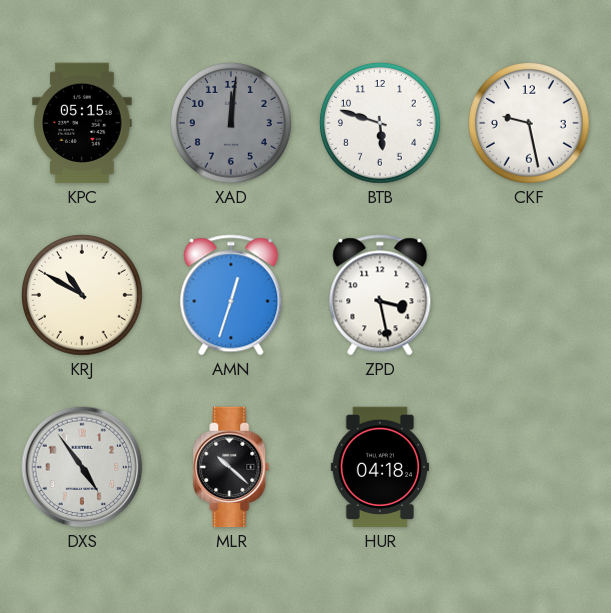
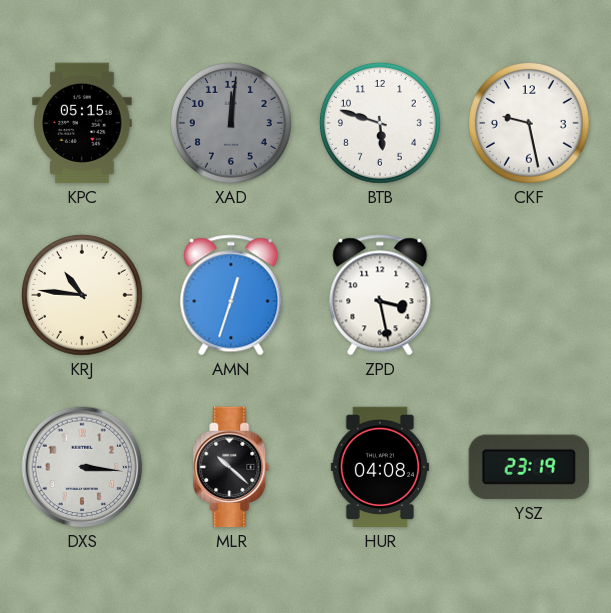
KRJ: 10:50 -> 10:46
DXS: 4:54 -> 3:16
HUR: 04:18 -> 04:08
YSZ: none -> 23:19
